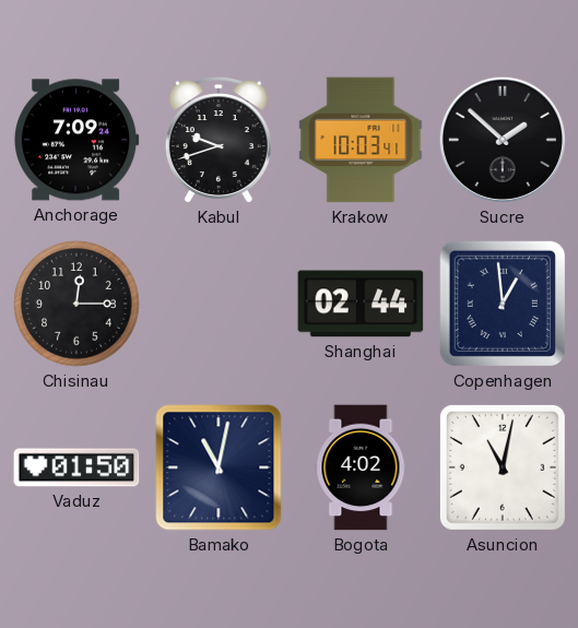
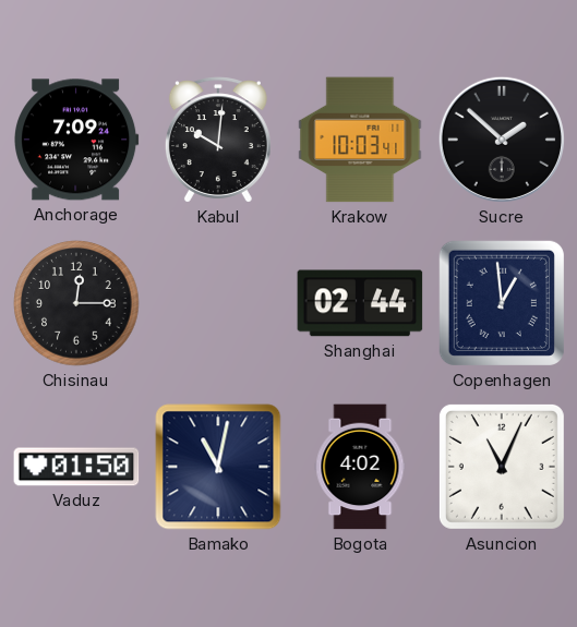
Kabul: 9:42 -> 10:01
Asuncion: 11:02 -> 11:04
